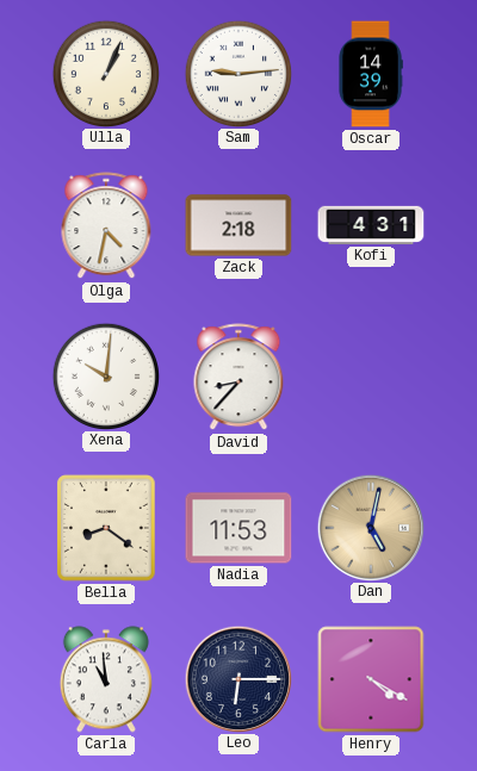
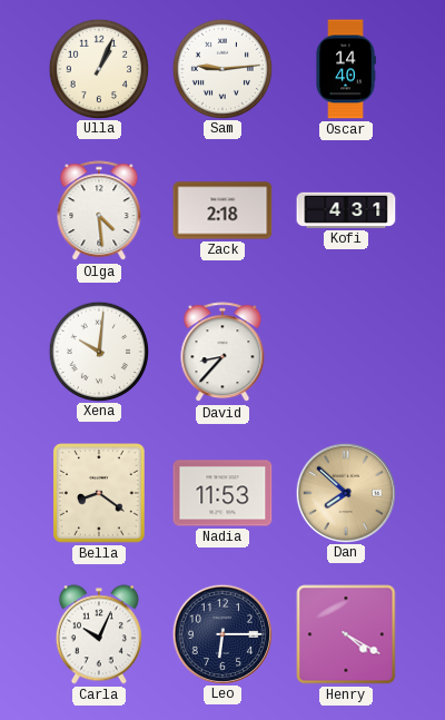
Oscar: 14:39 -> 14:40
Olga: 4:32 -> 4:29
Dan: 5:02 -> 7:52
Carla: 10:59 -> 10:04
